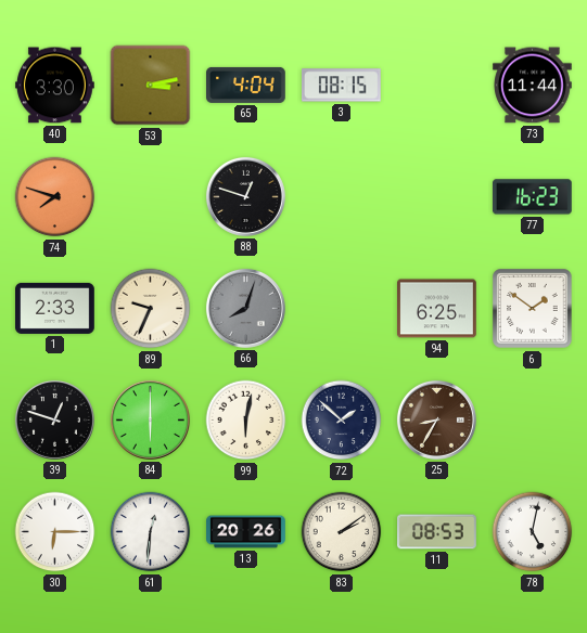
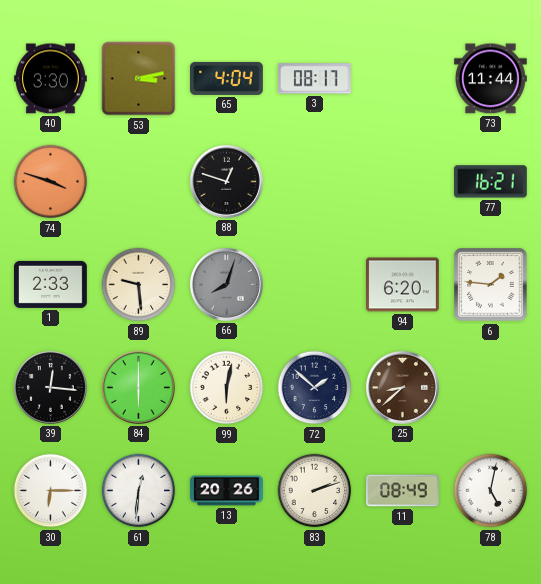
3: 08:15 -> 08:17
74: 7:48 -> 3:48
77: 16:23 -> 16:21
89: 9:34 -> 9:29
94: 6:25 -> 6:20
6: 1:51 -> 1:46
39: 12:48 -> 12:16
25: 8:35 -> 8:38
83: 2:09 -> 2:12
11: 08:53 -> 08:49
